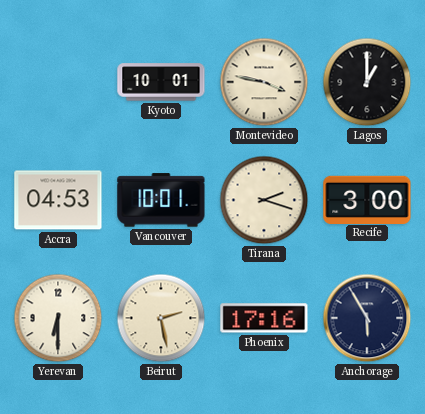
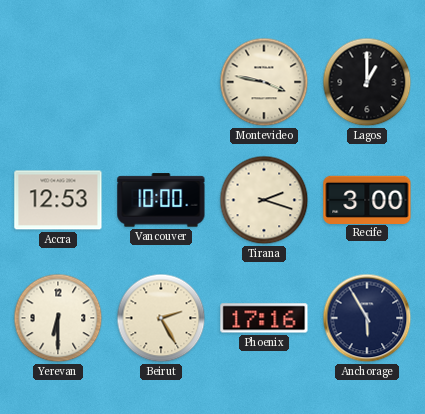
Kyoto: 10:01 -> none
Accra: 04:53 -> 12:53
Vancouver: 10:01 -> 10:00
Beirut: 2:28 -> 2:25
